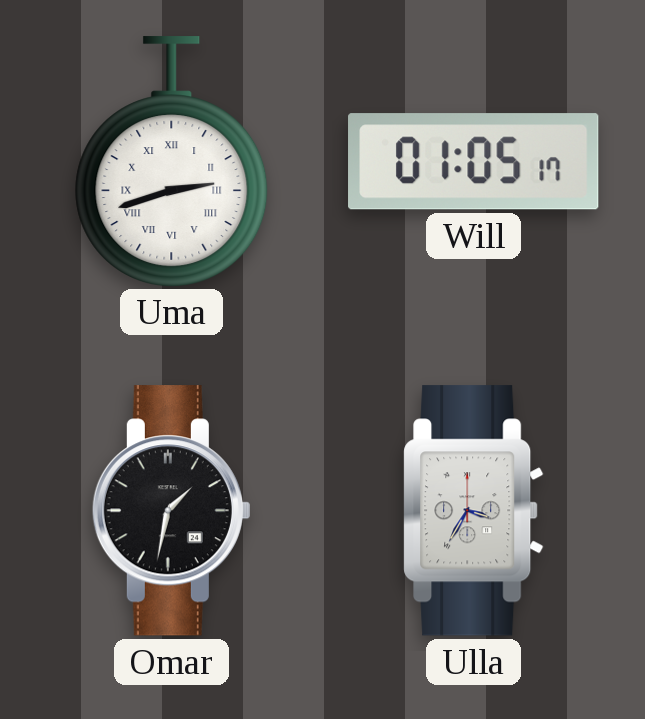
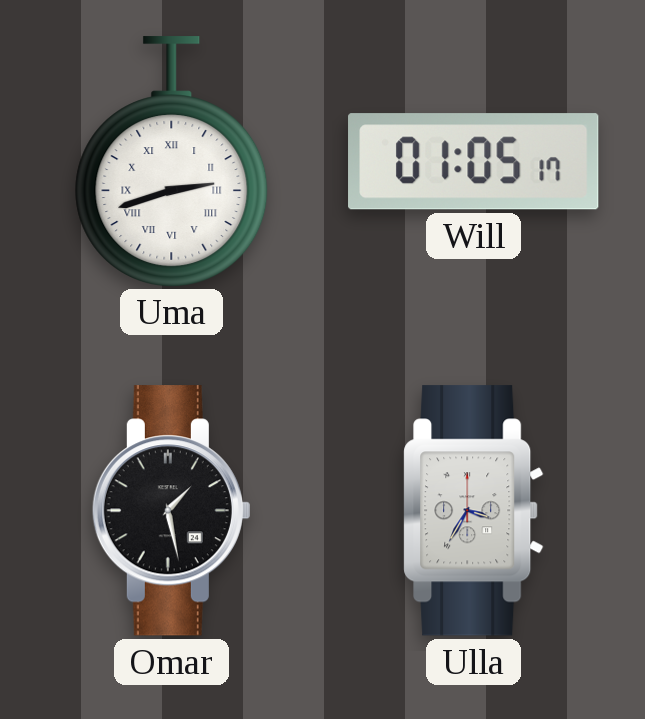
Omar: 1:32 -> 1:28
